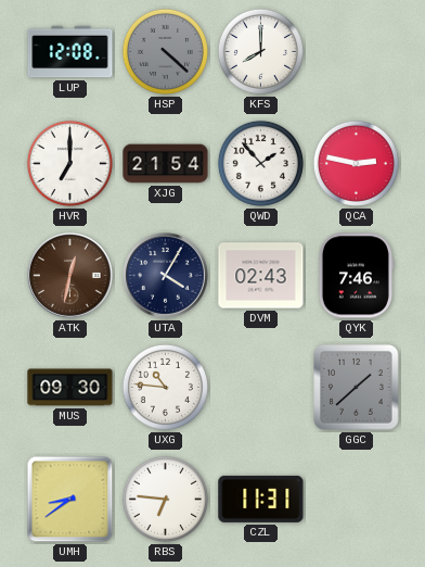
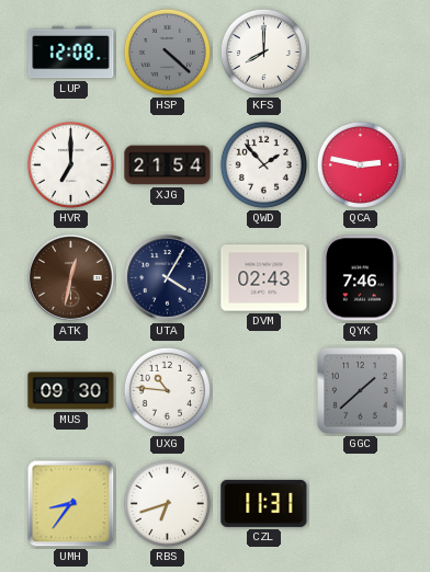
UMH: 8:39 -> 8:36
RBS: 6:46 -> 6:42
